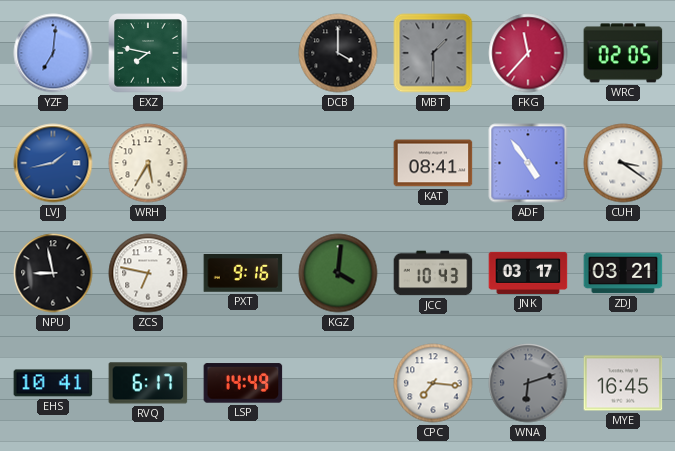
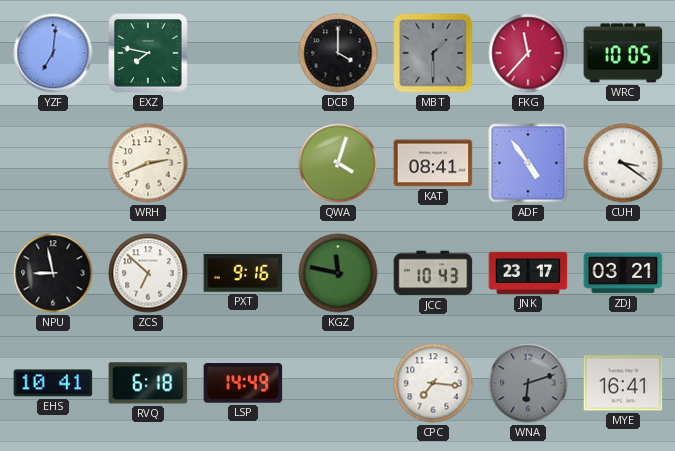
WRC: 02:05 -> 10:05
LVJ: 1:43 -> none
WRH: 5:35 -> 2:41
QWA: none -> 4:03
ZCS: 6:47 -> 6:52
KGZ: 4:01 -> 11:47
JNK: 03:17 -> 23:17
RVQ: 6:17 -> 6:18
MYE: 16:45 -> 16:41
